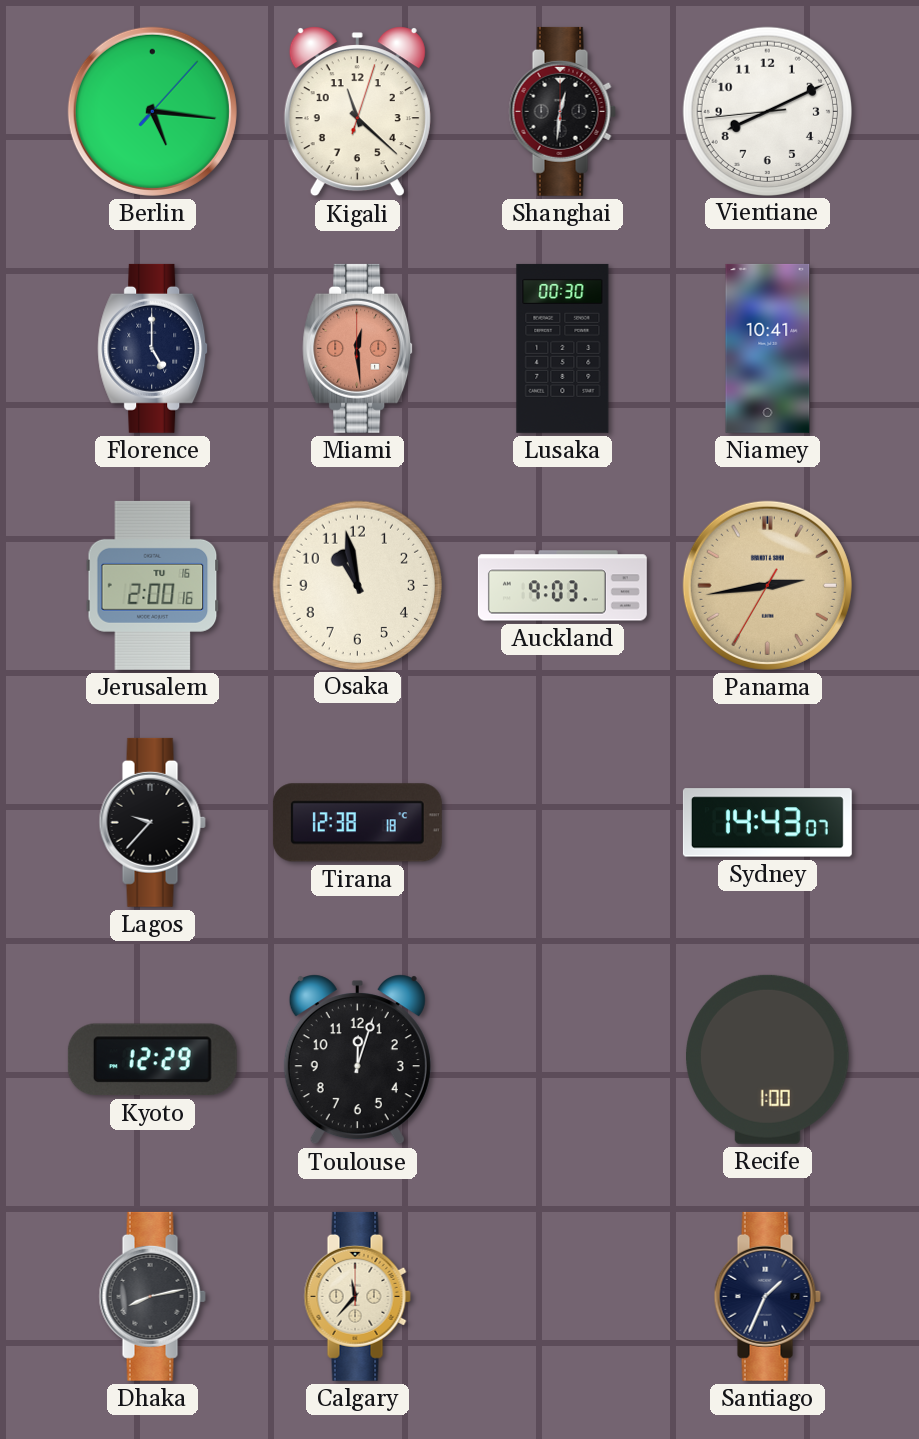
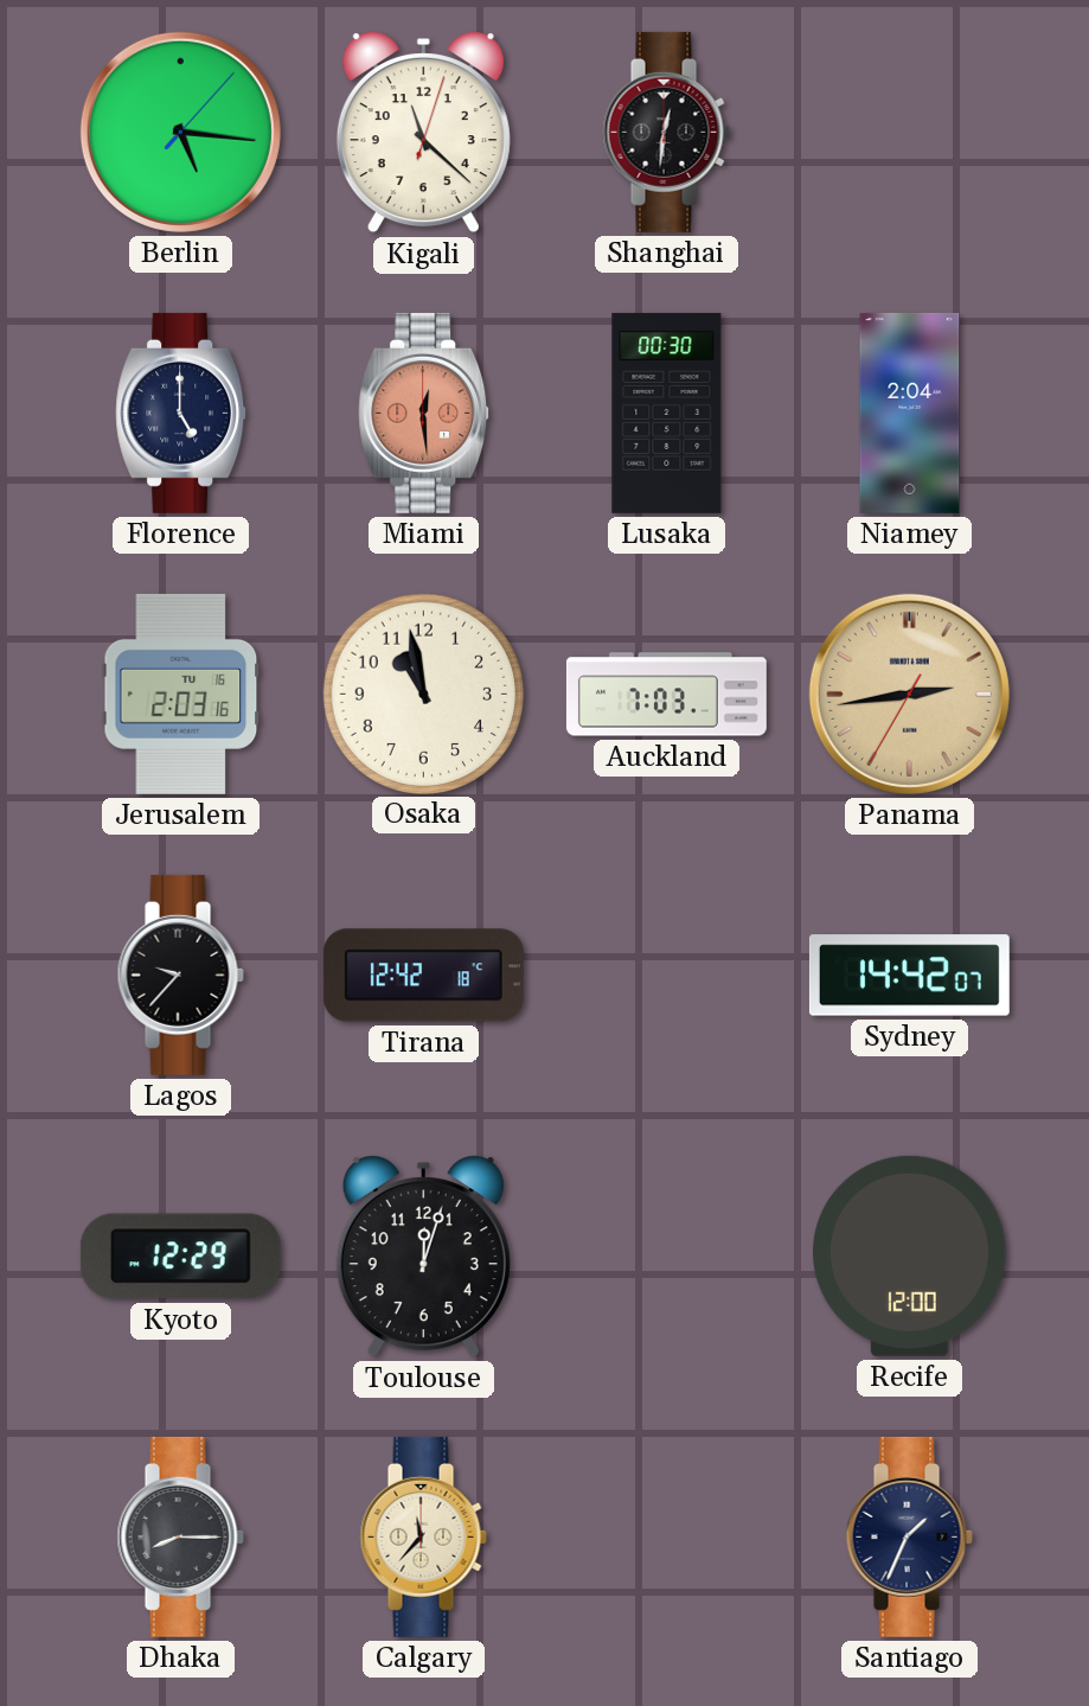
Vientiane: 8:10 -> none
Niamey: 10:41 -> 2:04
Jerusalem: 2:00 -> 2:03
Auckland: 9:03 -> 7:03
Tirana: 12:38 -> 12:42
Sydney: 14:43 -> 14:42
Recife: 1:00 -> 12:00
Dhaka: 8:13 -> 8:15
